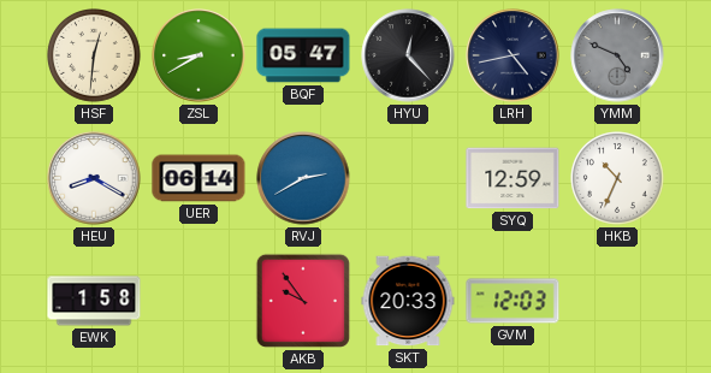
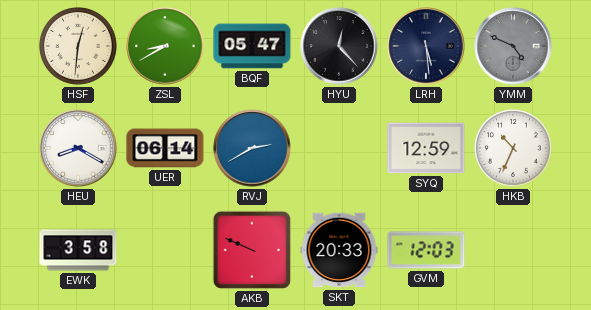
LRH: 4:43 -> 5:29
EWK: 1:58 -> 3:58
AKB: 9:54 -> 9:49
